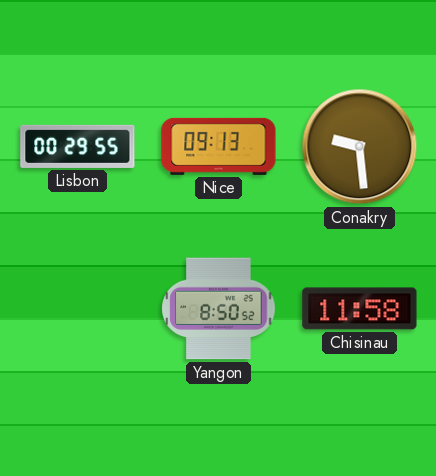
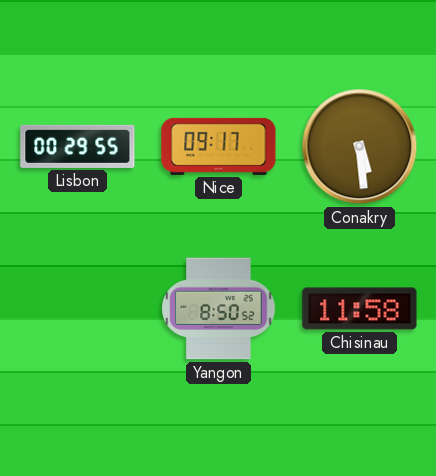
Nice: 09:13 -> 09:17
Conakry: 9:29 -> 5:29
